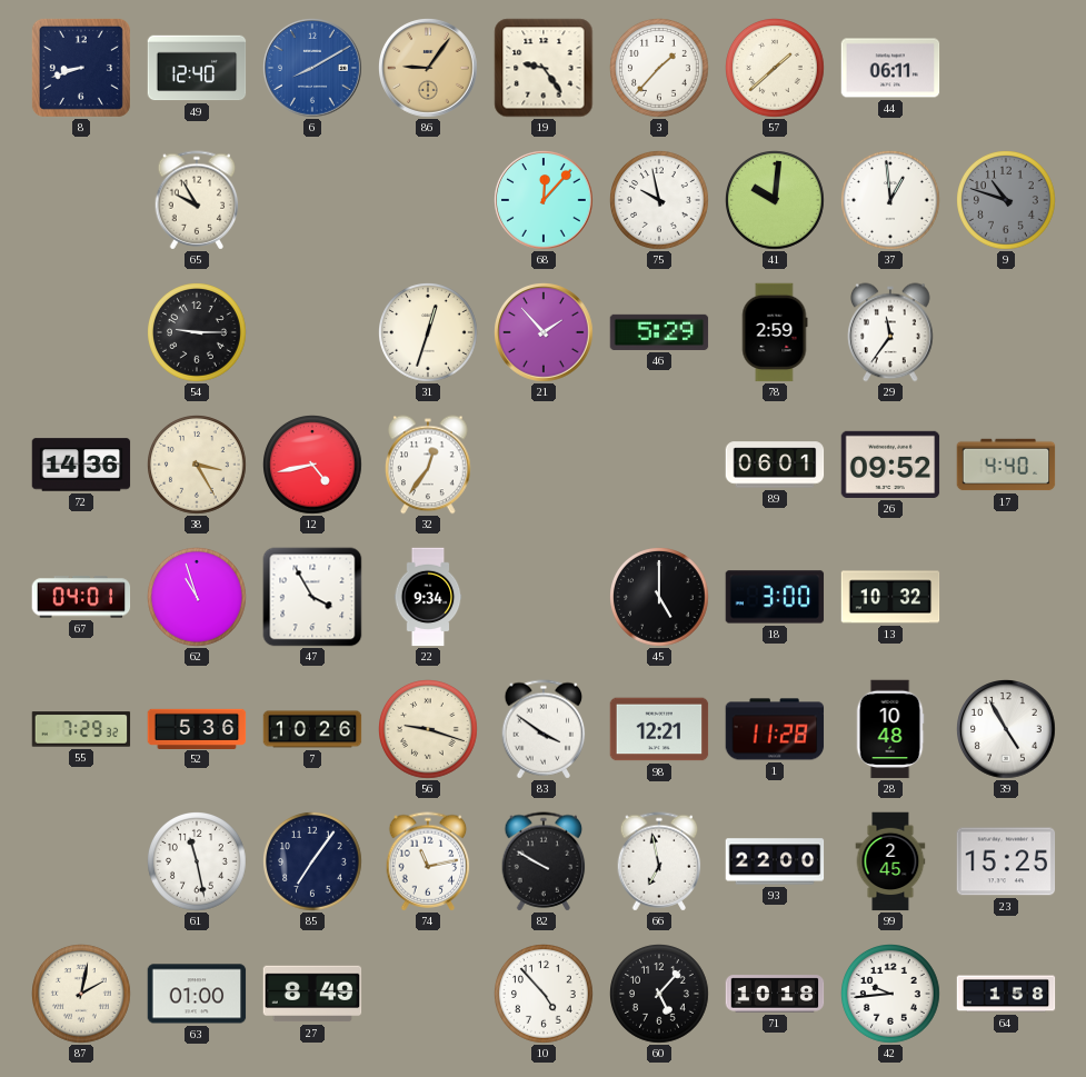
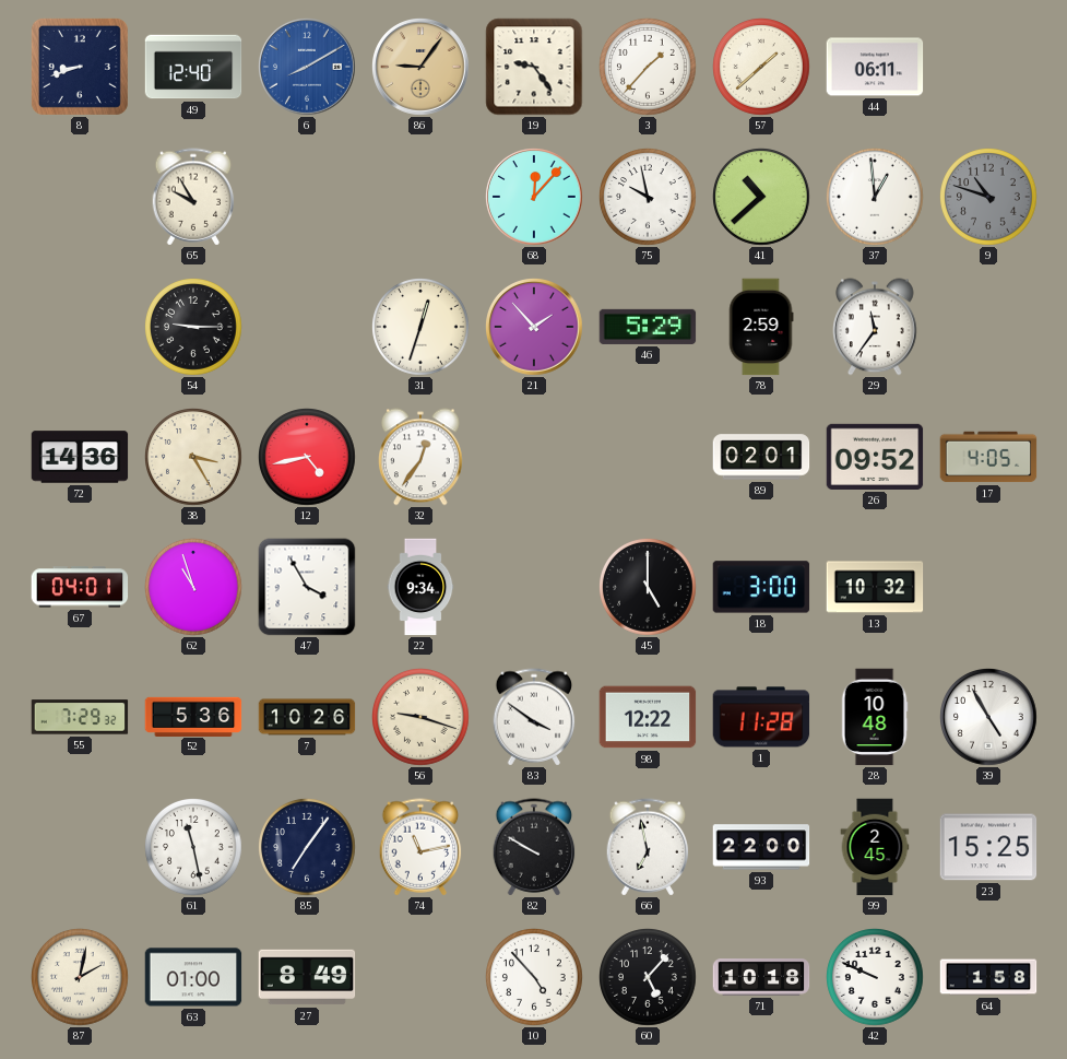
41: 10:01 -> 10:38
89: 06:01 -> 02:01
17: 4:40 -> 4:05
98: 12:21 -> 12:22
42: 9:44 -> 9:49
